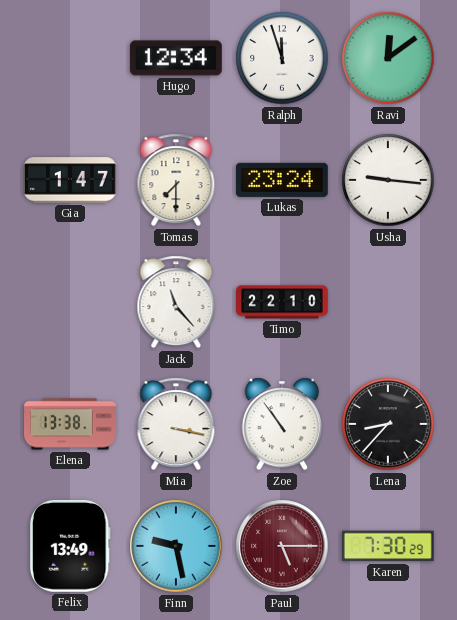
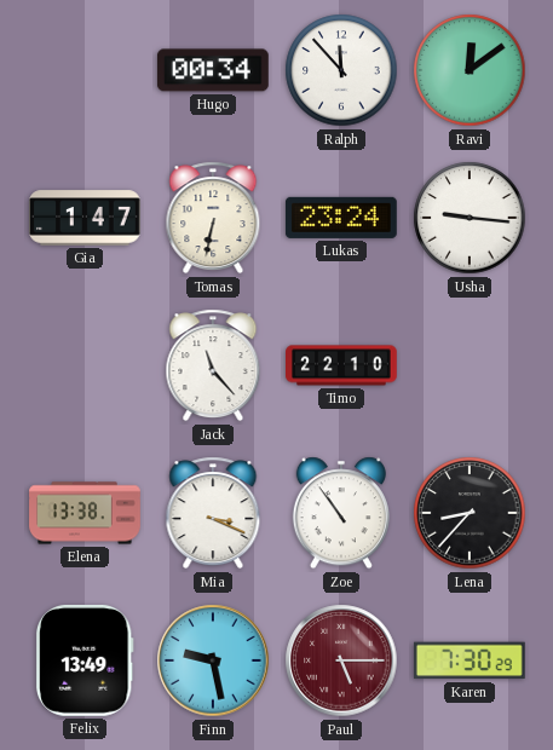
Hugo: 12:34 -> 00:34
Ralph: 11:57 -> 11:53
Tomas: 7:30 -> 6:32
Mia: 3:17 -> 3:19
